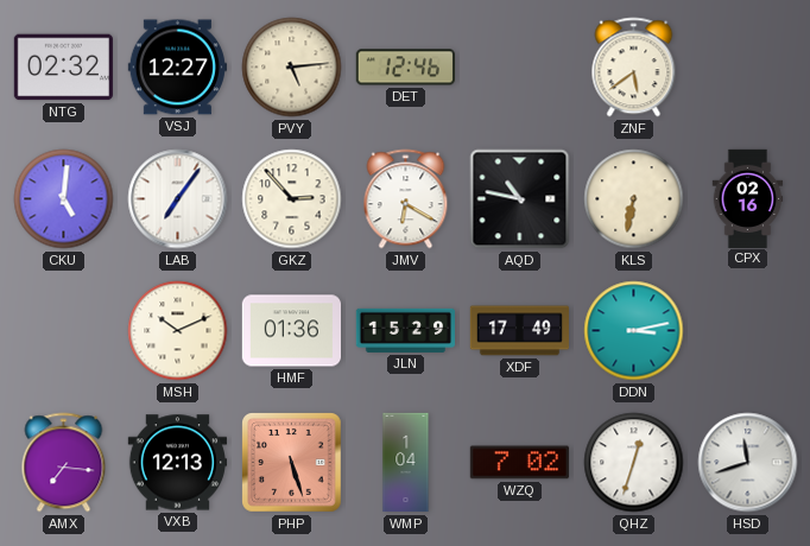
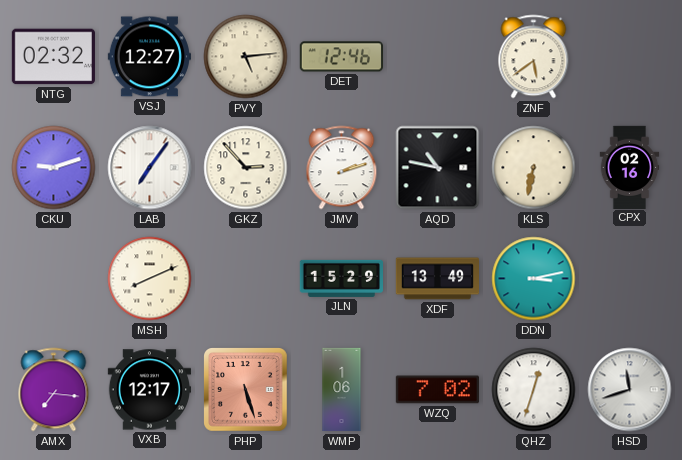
CKU: 5:01 -> 9:12
JMV: 6:20 -> 2:12
MSH: 10:11 -> 8:11
HMF: 01:36 -> none
XDF: 17:49 -> 13:49
VXB: 12:13 -> 12:17
WMP: 1:04 -> 1:06
